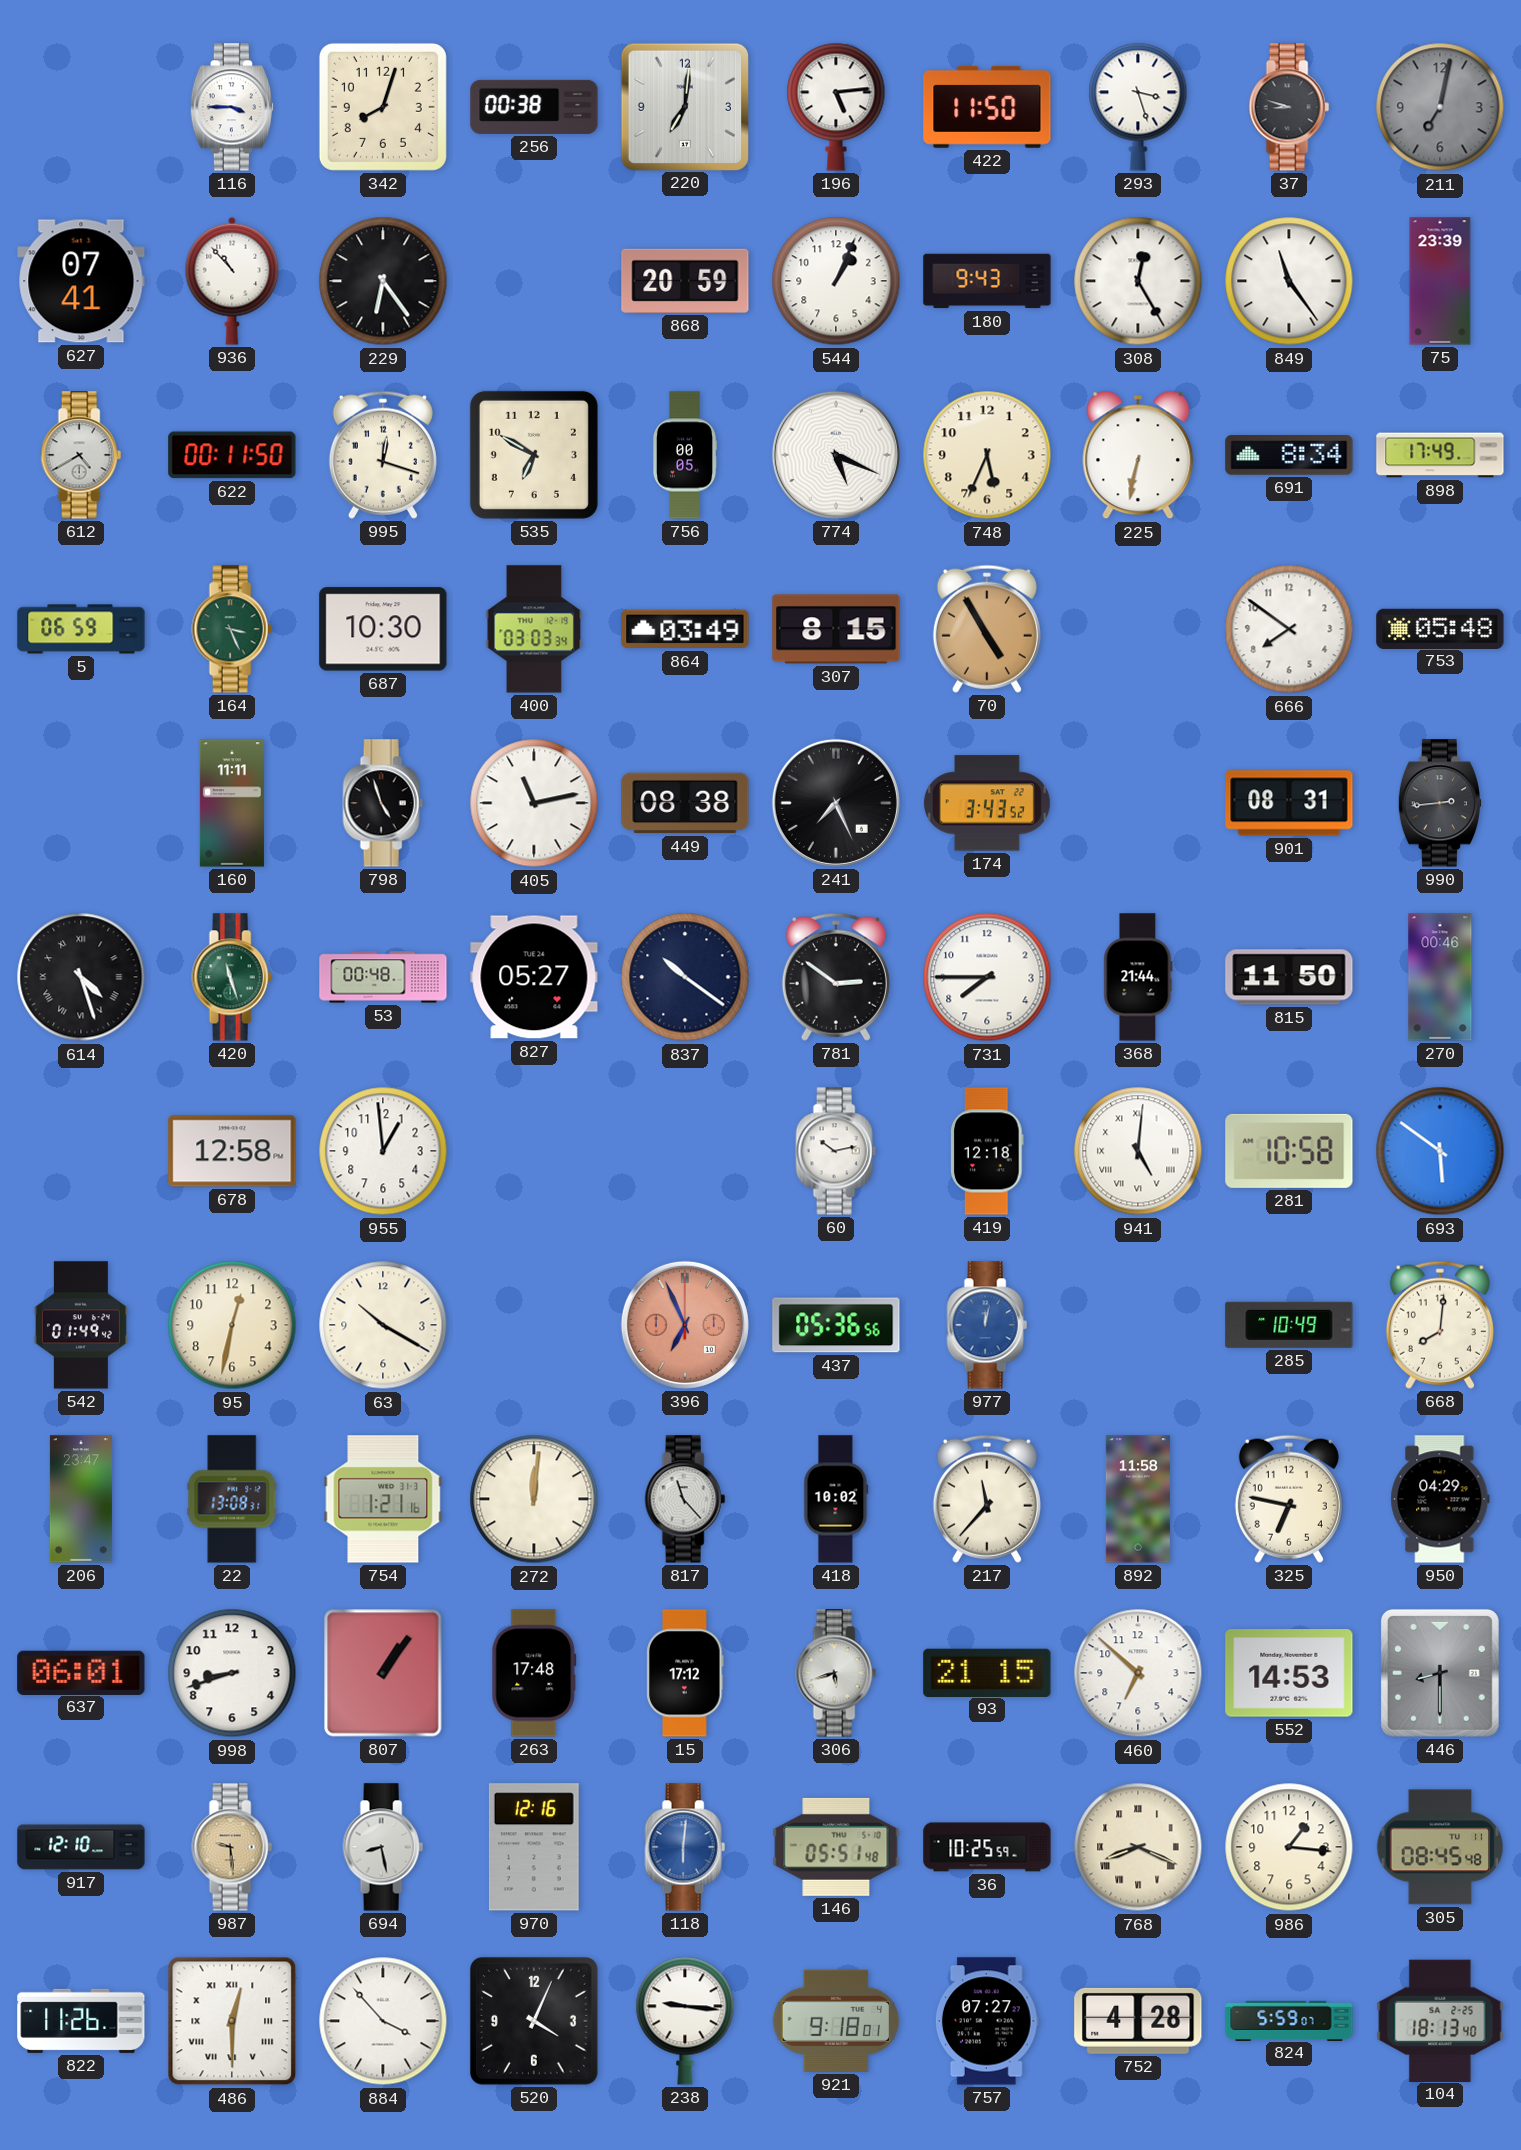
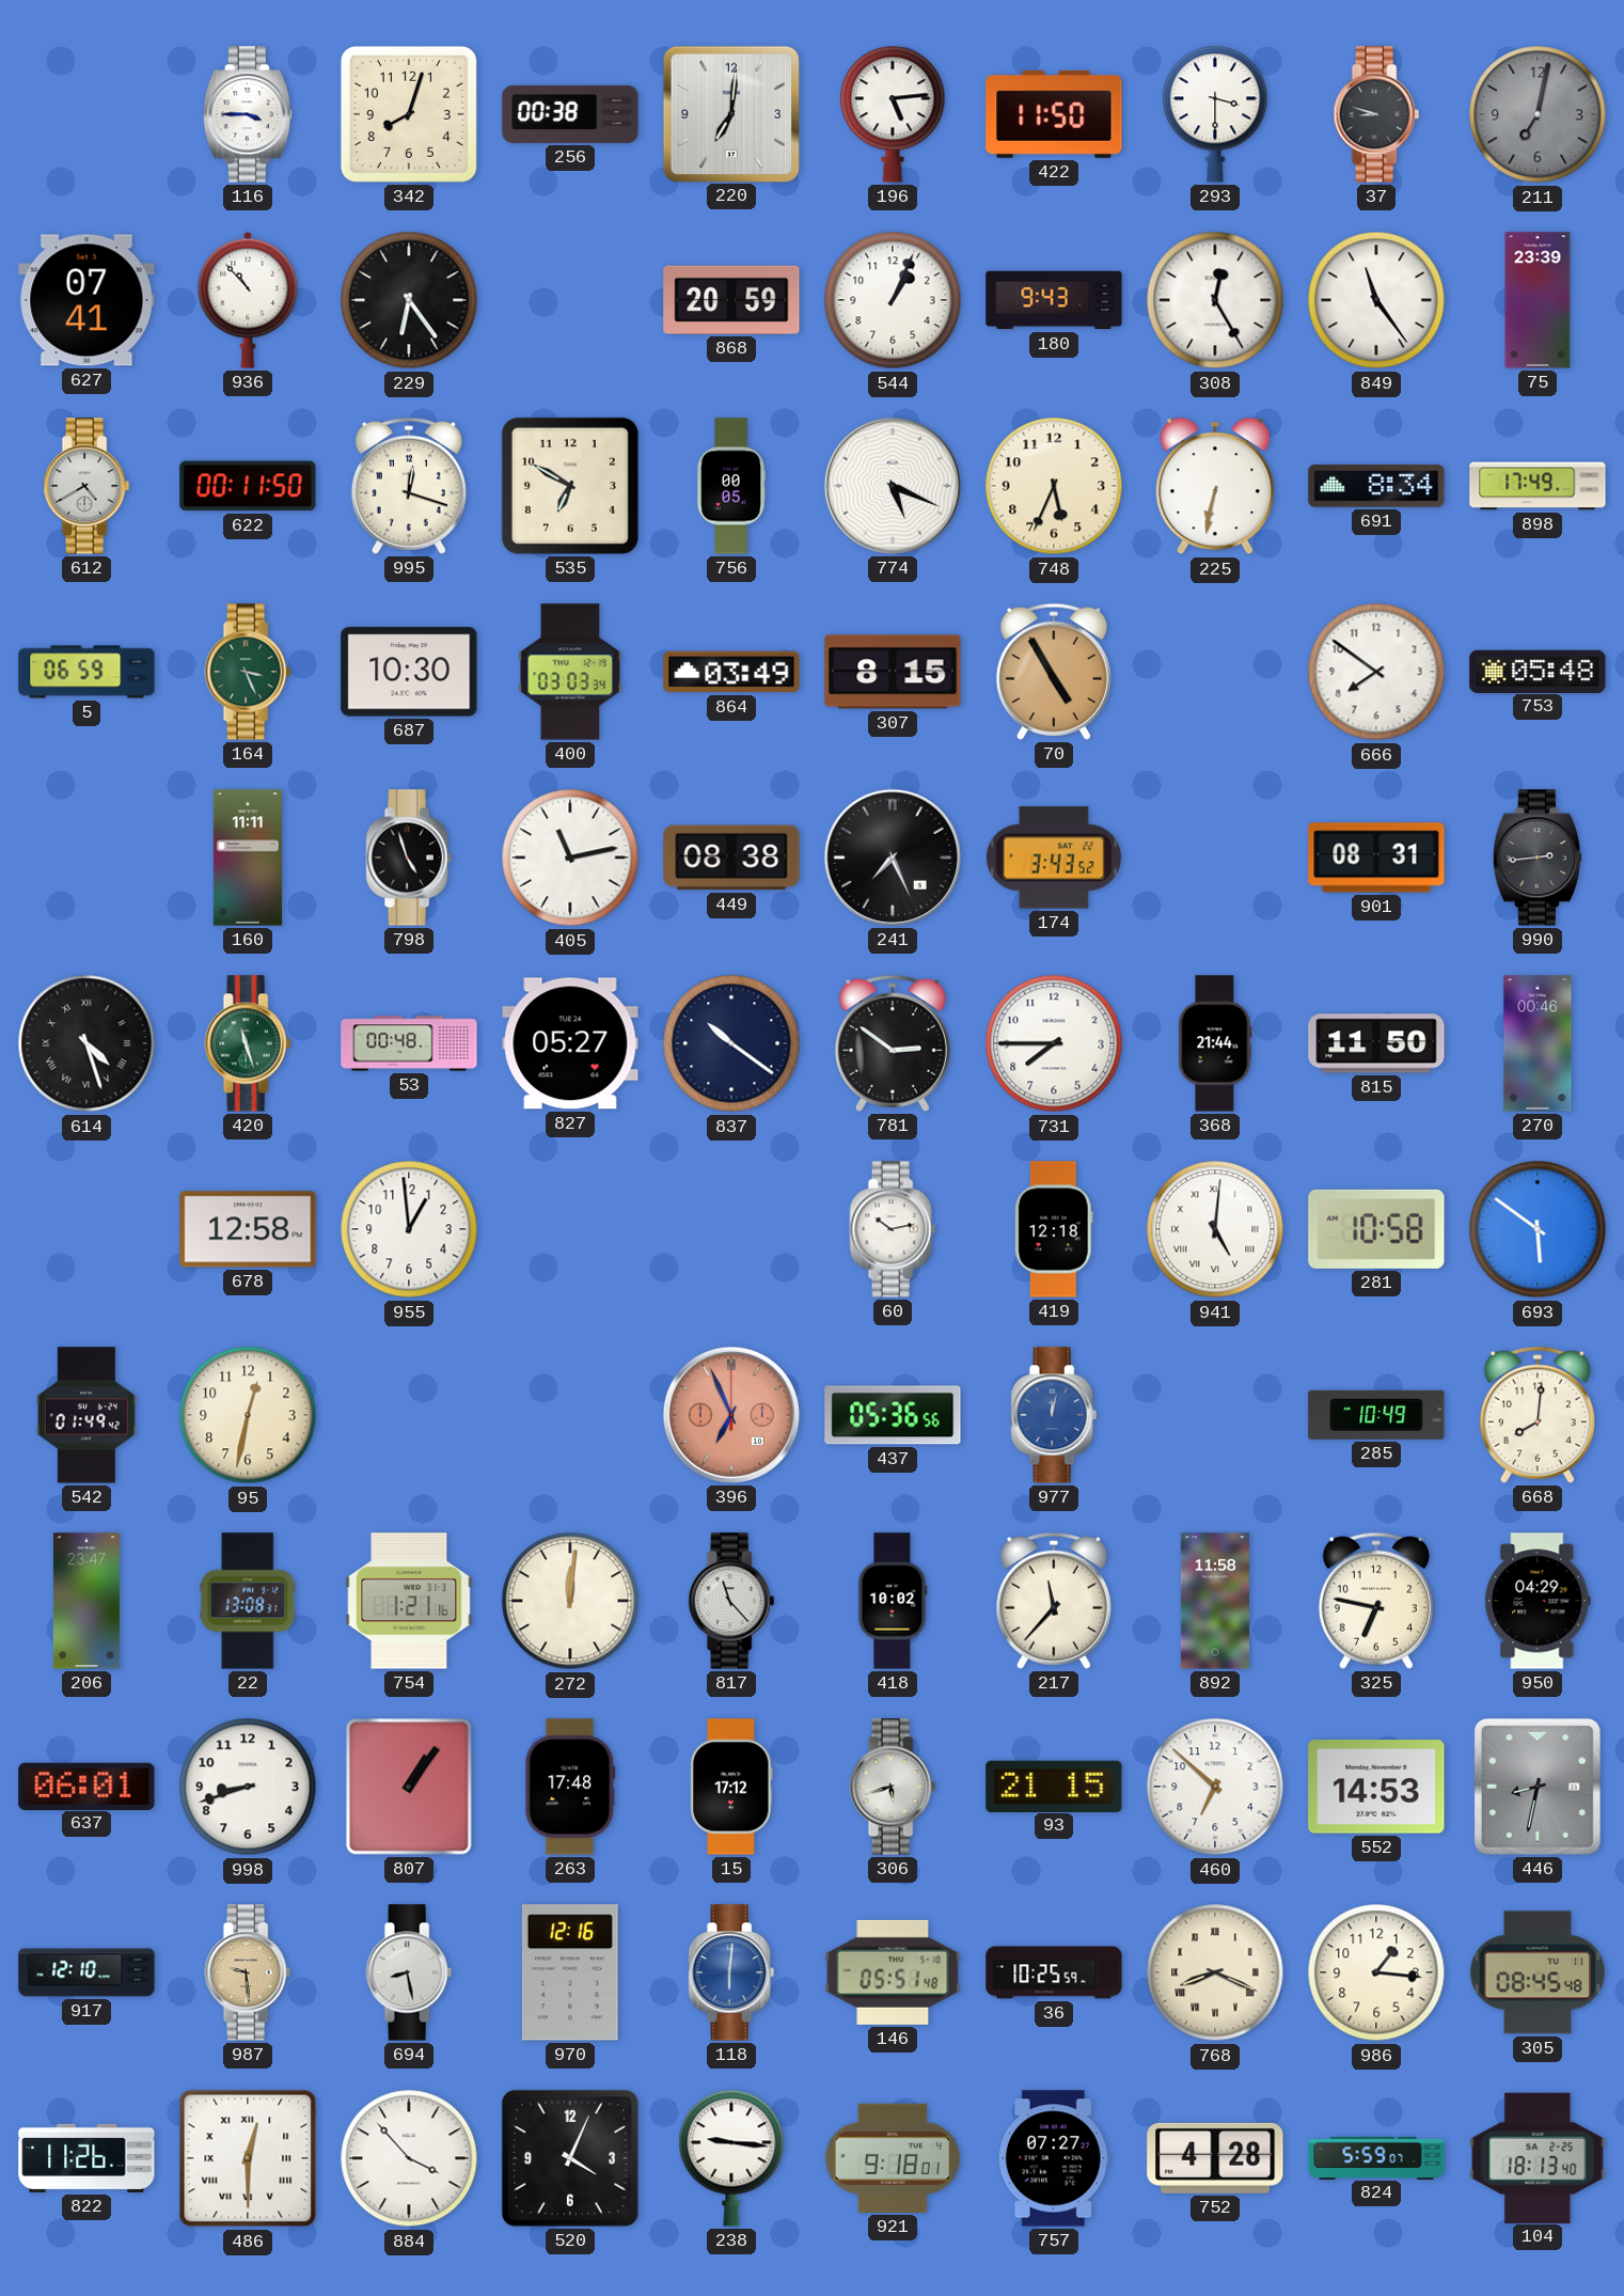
293: 3:27 -> 3:30
63: 10:20 -> none
446: 8:30 -> 8:32
